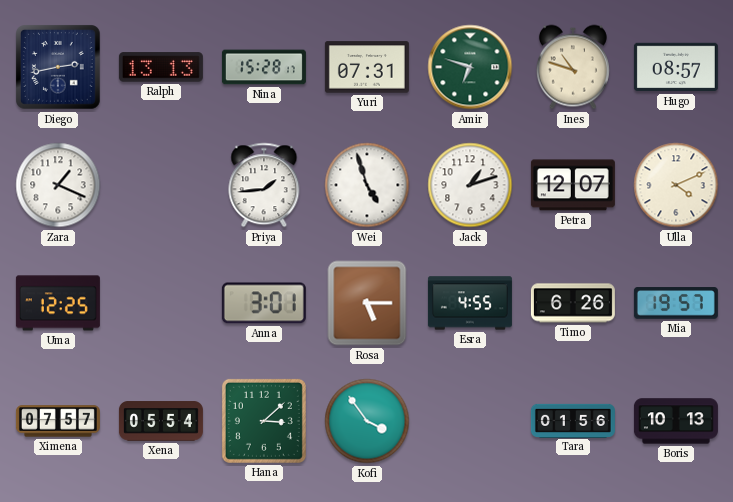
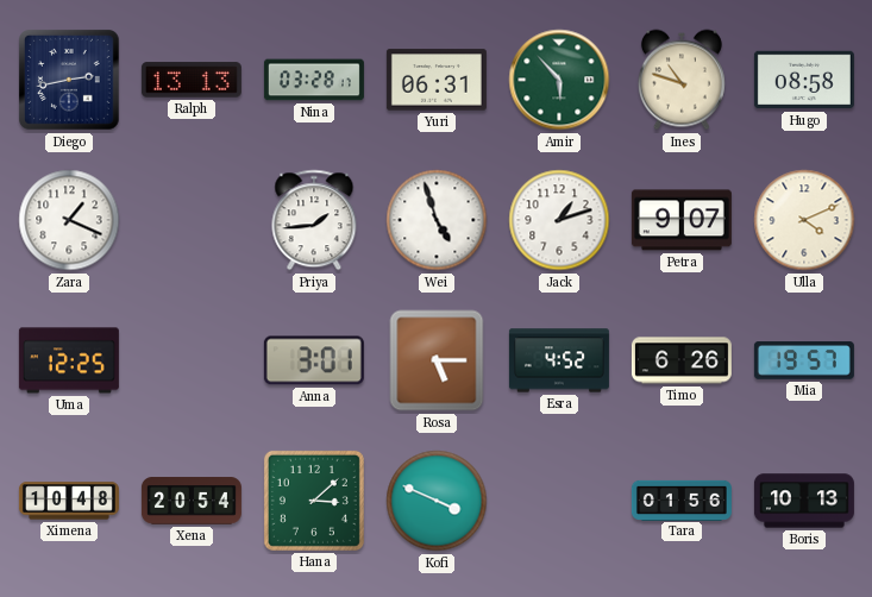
Nina: 15:28 -> 03:28
Yuri: 07:31 -> 06:31
Amir: 6:48 -> 5:53
Hugo: 08:57 -> 08:58
Petra: 12:07 -> 9:07
Esra: 4:55 -> 4:52
Ximena: 07:57 -> 10:48
Xena: 05:54 -> 20:54
Kofi: 3:54 -> 3:49
